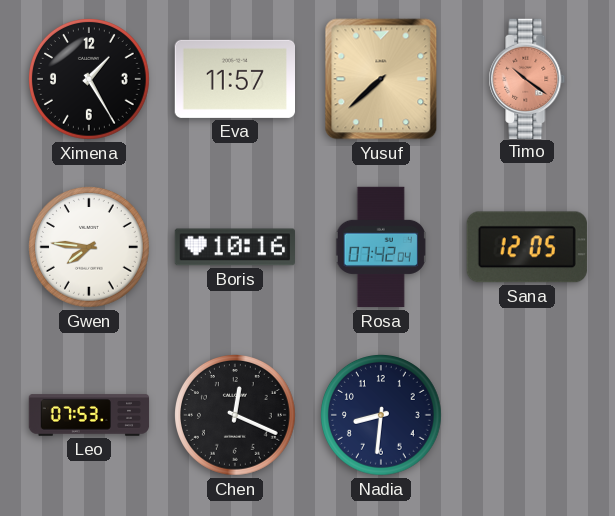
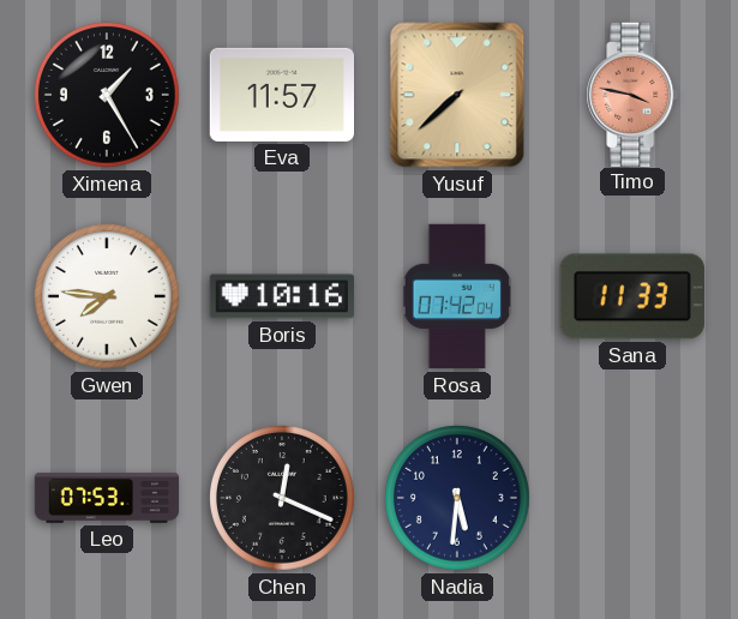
Timo: 10:21 -> 3:47
Sana: 12:05 -> 11:33
Nadia: 8:31 -> 5:31
